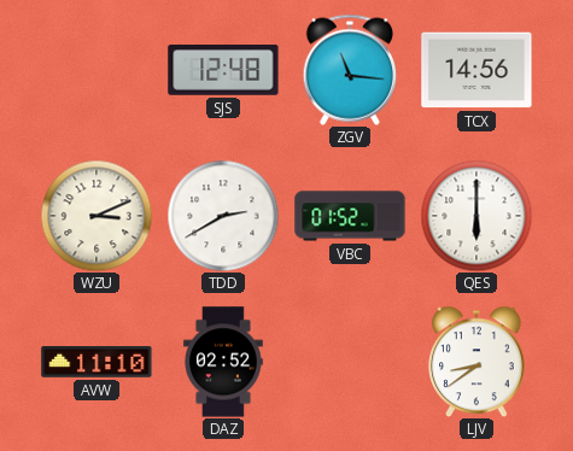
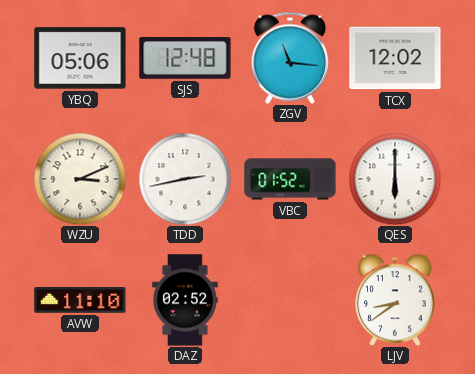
YBQ: none -> 05:06
TCX: 14:56 -> 12:02
TDD: 2:40 -> 2:43
